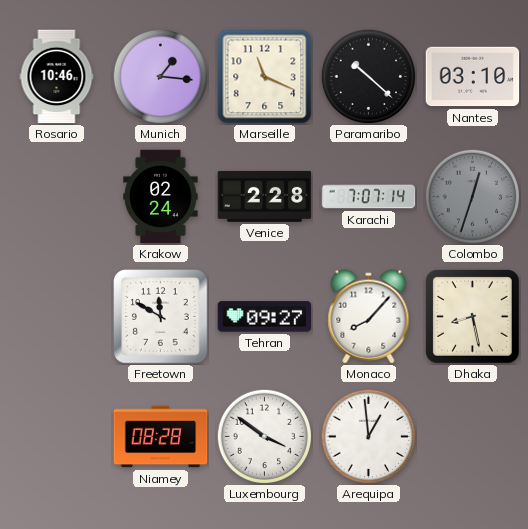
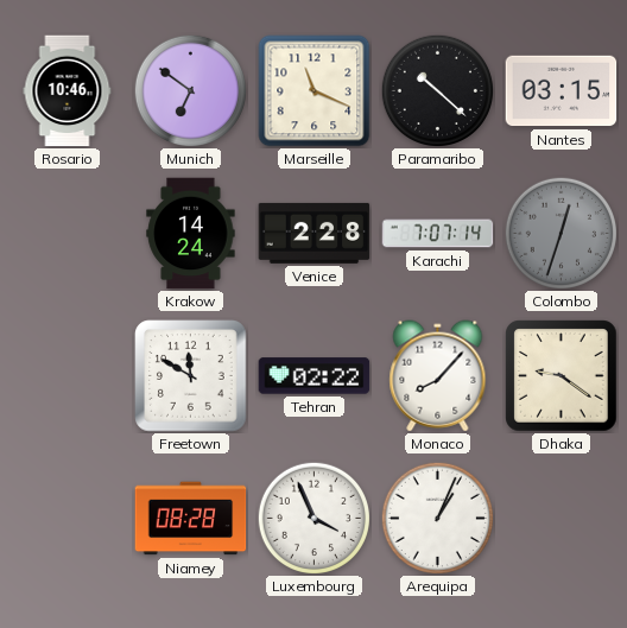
Munich: 1:16 -> 6:51
Nantes: 03:10 -> 03:15
Krakow: 02:24 -> 14:24
Tehran: 09:27 -> 02:22
Dhaka: 8:28 -> 9:21
Luxembourg: 3:51 -> 3:56
Arequipa: 12:59 -> 1:04
